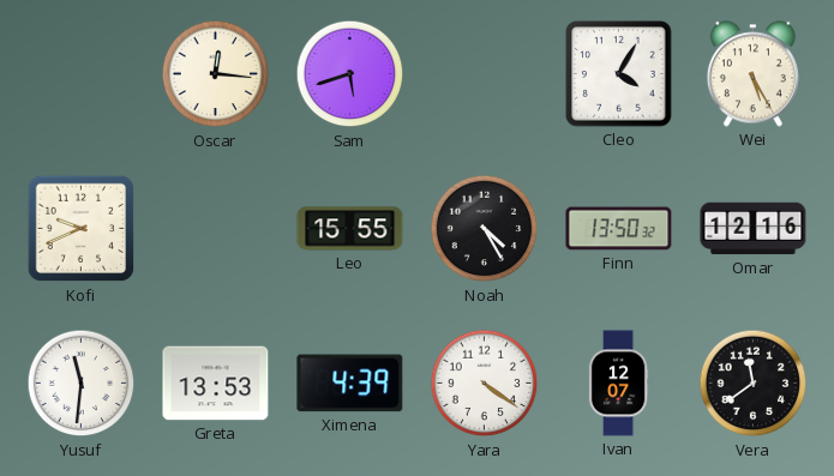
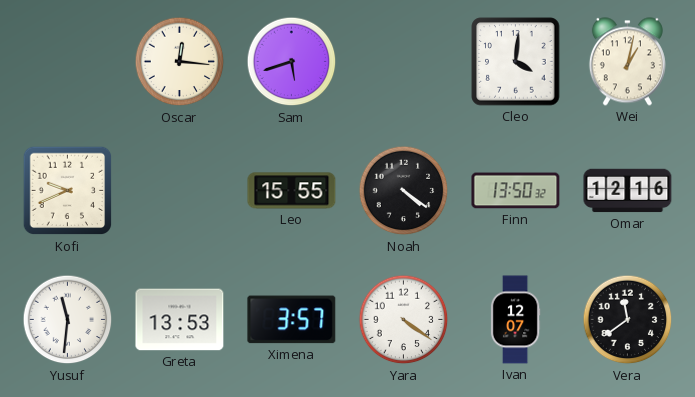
Cleo: 4:05 -> 4:01
Wei: 5:25 -> 1:02
Noah: 4:25 -> 4:21
Ximena: 4:39 -> 3:57
